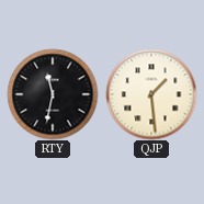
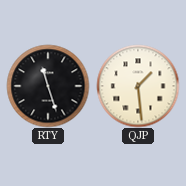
RTY: 11:32 -> 11:27
